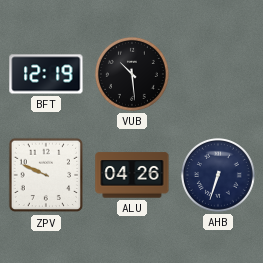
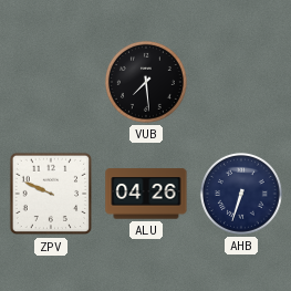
BFT: 12:19 -> none
VUB: 10:29 -> 7:29
